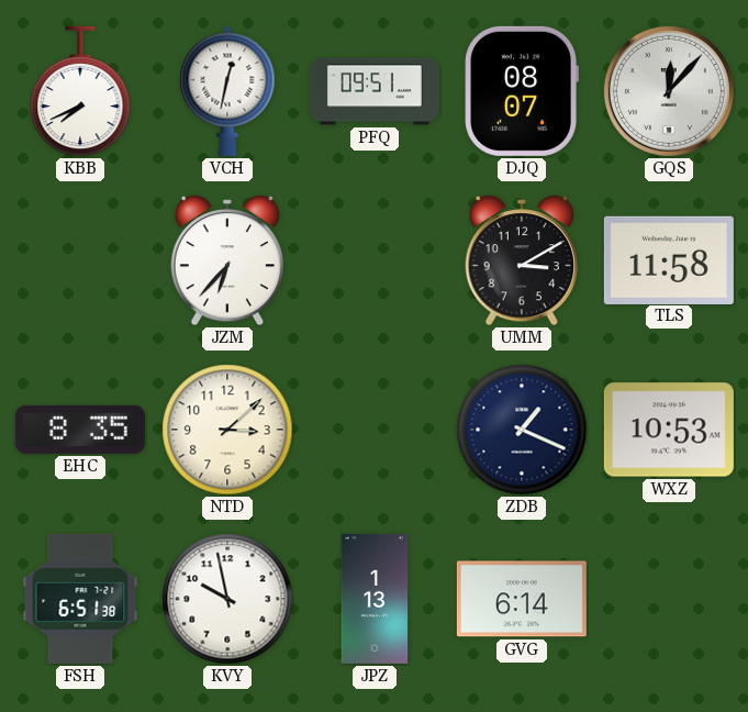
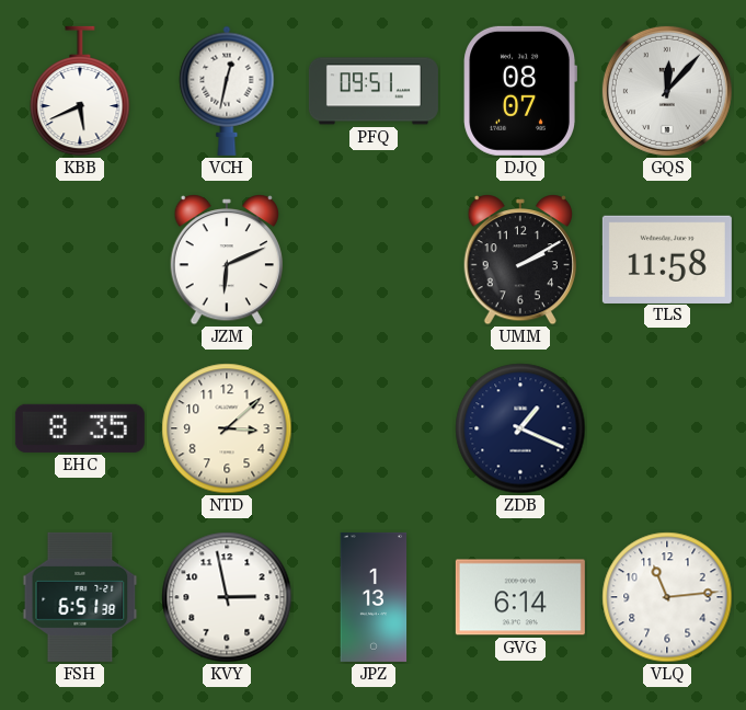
KBB: 7:41 -> 5:41
JZM: 6:37 -> 6:11
UMM: 3:10 -> 2:10
WXZ: 10:53 -> none
KVY: 9:58 -> 2:58
VLQ: none -> 11:14
